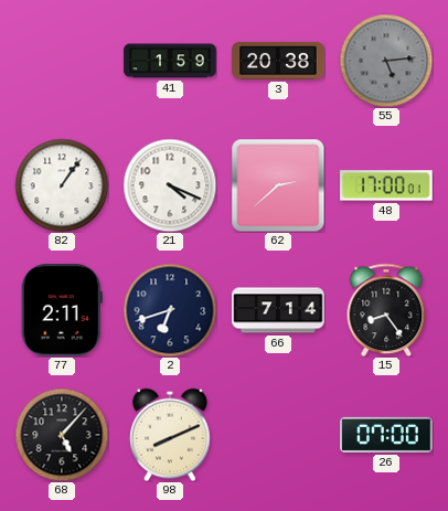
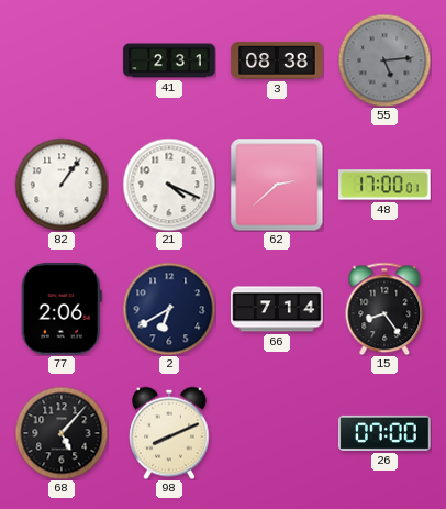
41: 1:59 -> 2:31
3: 20:38 -> 08:38
77: 2:11 -> 2:06
2: 6:42 -> 6:40
